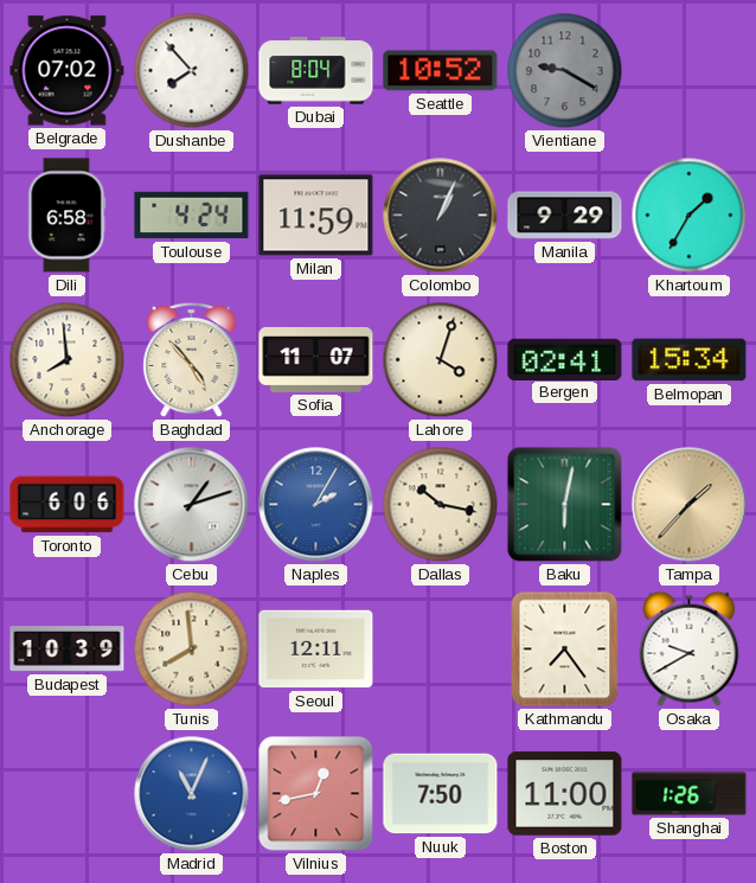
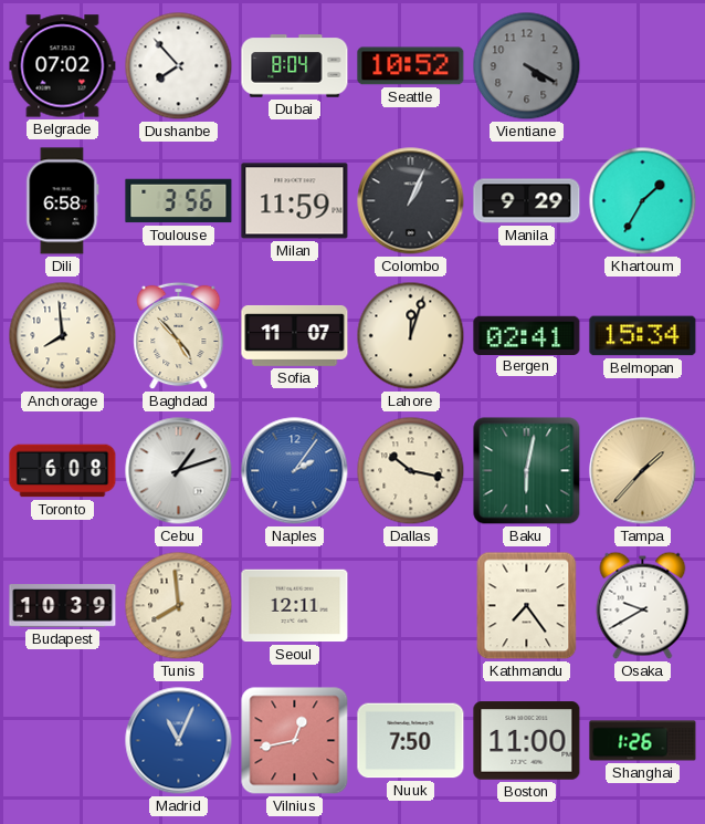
Vientiane: 9:20 -> 4:20
Toulouse: 4:24 -> 3:56
Lahore: 4:03 -> 12:03
Toronto: 6:06 -> 6:08
Naples: 2:05 -> 2:06
